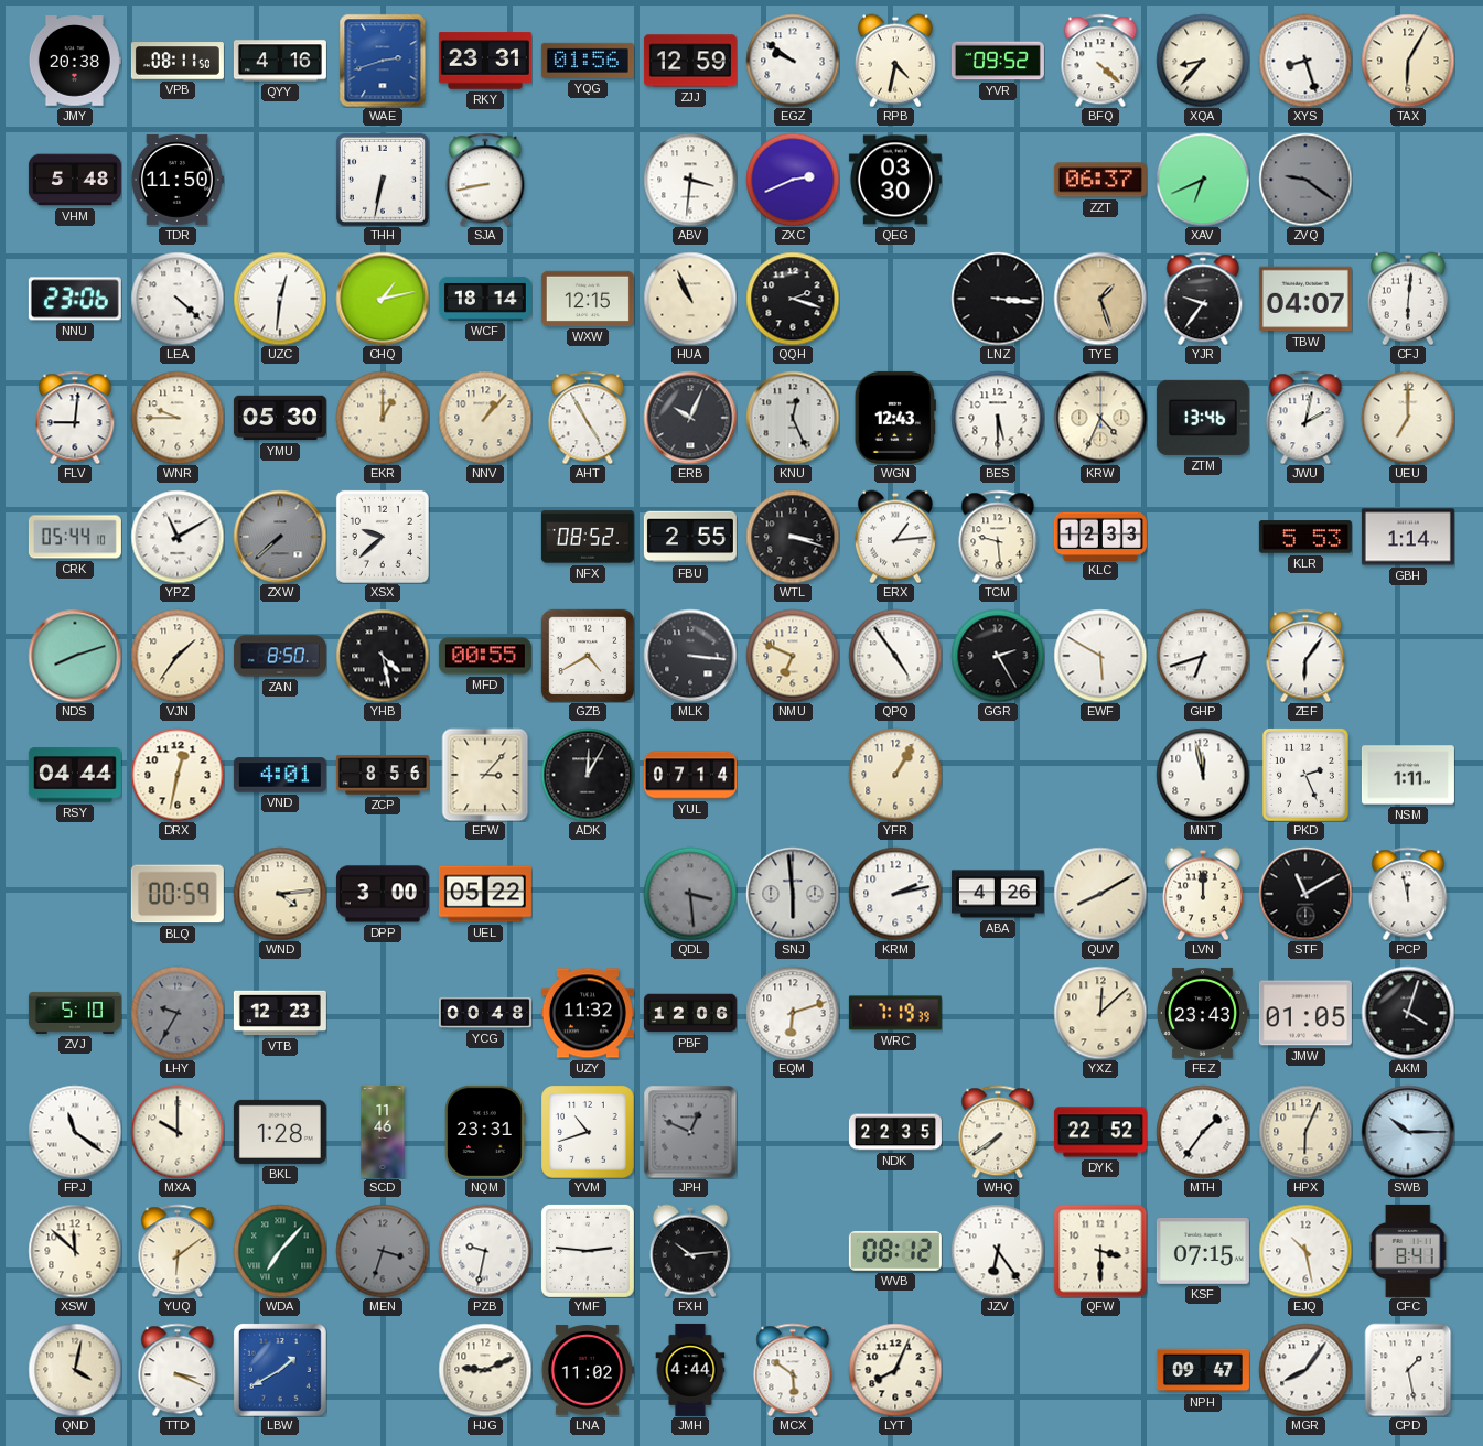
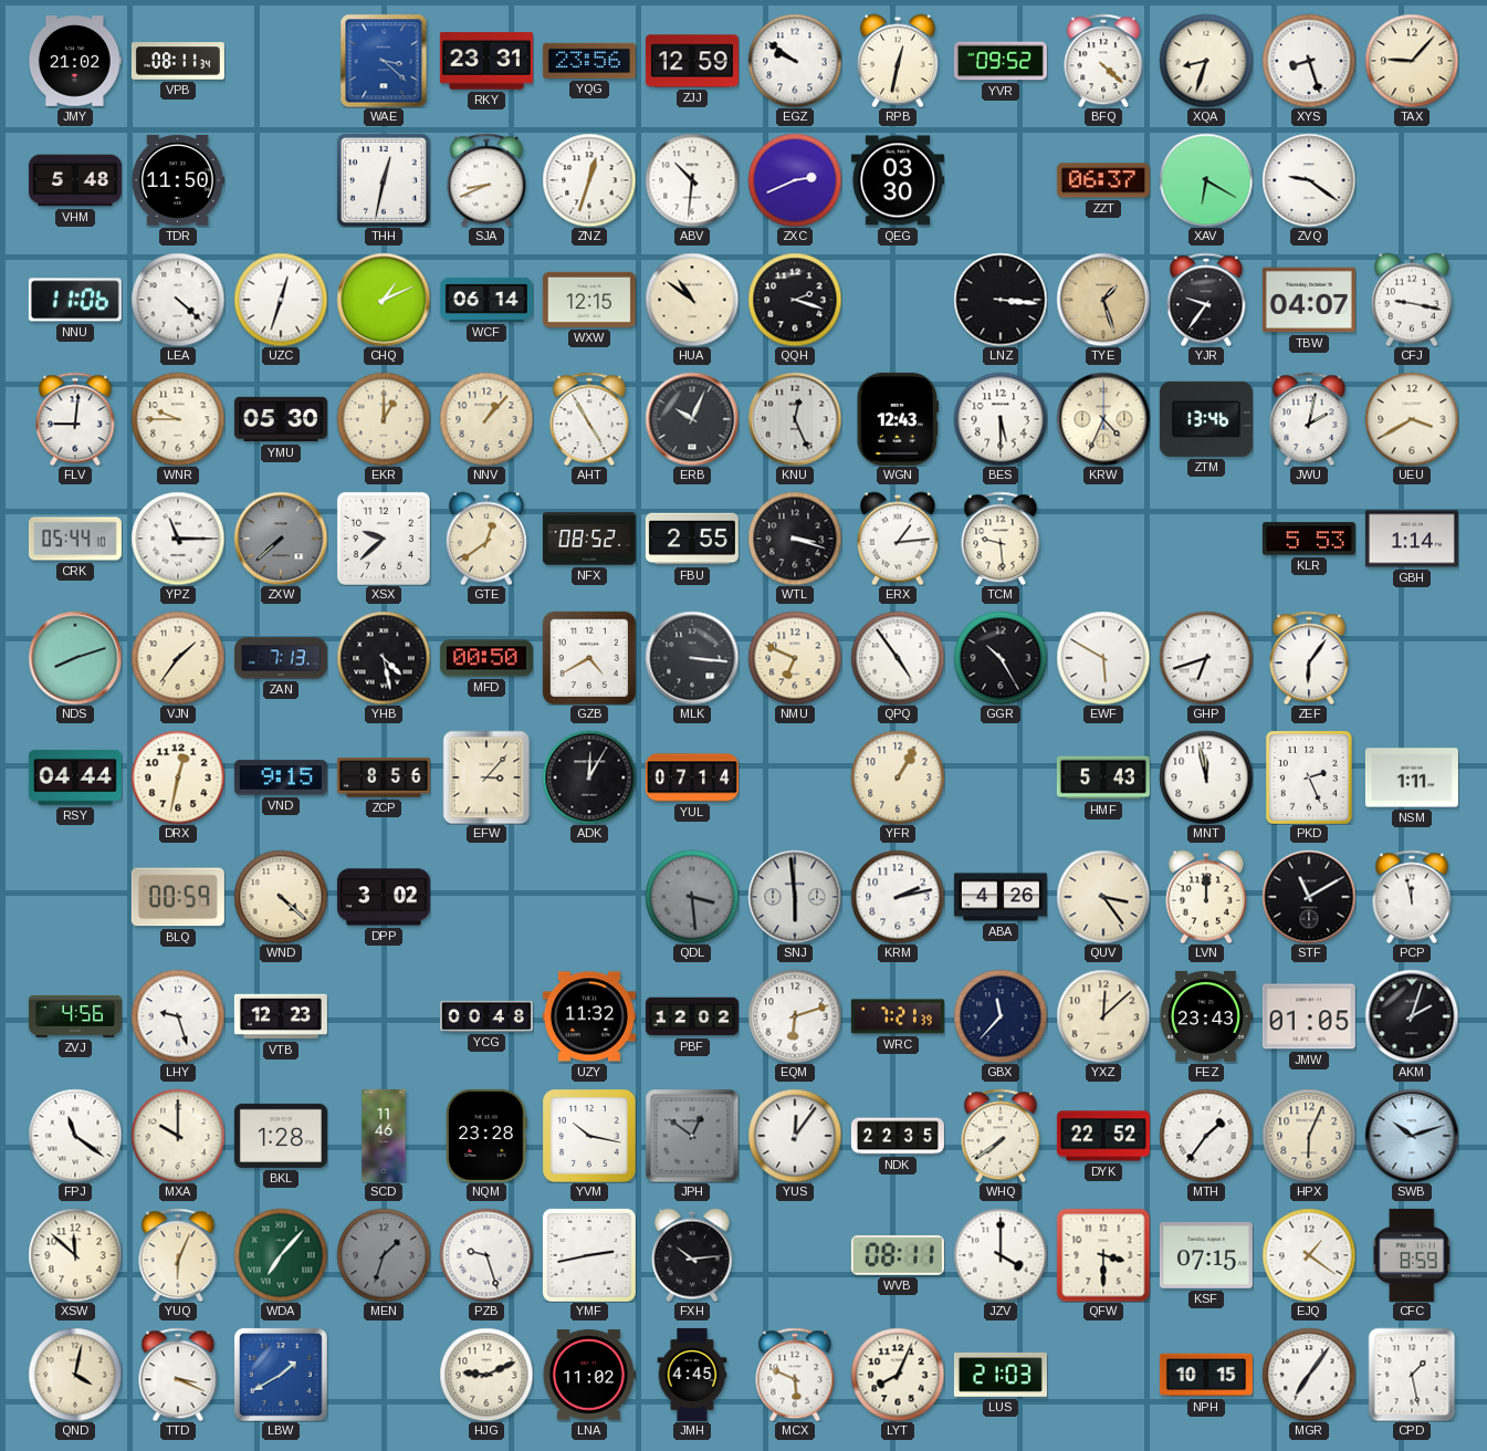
JMY: 20:38 -> 21:02
VPB: 08:11:50 -> 08:11:34
QYY: 4:16 -> none
WAE: 2:42 -> 3:22
YQG: 01:56 -> 23:56
RPB: 4:32 -> 12:32
XQA: 8:37 -> 8:33
TAX: 6:05 -> 9:07
THH: 6:32 -> 12:32
SJA: 8:43 -> 8:41
ZNZ: none -> 12:33
ABV: 3:31 -> 10:31
XAV: 6:41 -> 6:20
ZVQ dial: grey -> white
NNU: 23:06 -> 11:06
UZC: 12:31 -> 12:33
CHQ: 1:13 -> 1:11
WCF: 18:14 -> 06:14
HUA: 10:56 -> 10:51
CFJ: 6:01 -> 9:17
UEU: 7:00 -> 3:40
YPZ: 11:10 -> 11:15
GTE: none -> 12:39
KLC: 12:33 -> none
ZAN: 8:50 -> 7:13
MFD: 00:55 -> 00:50
GGR: 2:25 -> 10:25
VND: 4:01 -> 9:15
HMF: none -> 5:43
WND: 4:14 -> 4:22
DPP: 3:00 -> 3:02
UEL: 05:22 -> none
QUV: 8:10 -> 3:24
ZVJ: 5:10 -> 4:56
LHY: 9:35 -> 9:27
LHY dial: grey -> white
PBF: 12:06 -> 12:02
WRC: 7:19 -> 7:21
GBX: none -> 11:37
AKM: 4:03 -> 2:03
NQM: 23:31 -> 23:28
YVM: 10:42 -> 10:17
JPH: 12:49 -> 12:51
YUS: none -> 12:06
SWB: 10:15 -> 10:12
YUQ: 6:09 -> 6:04
MEN: 3:33 -> 1:33
PZB: 9:32 -> 9:27
YMF: 2:46 -> 2:43
WVB: 08:12 -> 08:11
JZV: 6:24 -> 4:00
EJQ: 10:28 -> 1:21
CFC: 8:41 -> 8:59
JMH: 4:44 -> 4:45
MCX: 5:51 -> 5:49
LUS: none -> 21:03
NPH: 09:47 -> 10:15
MGR: 8:06 -> 7:06
